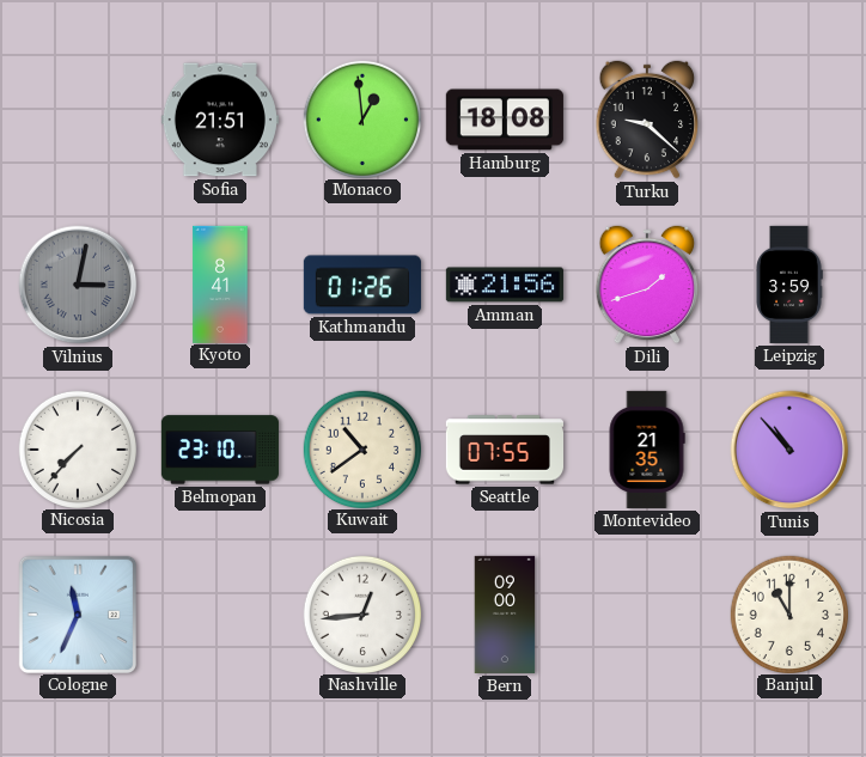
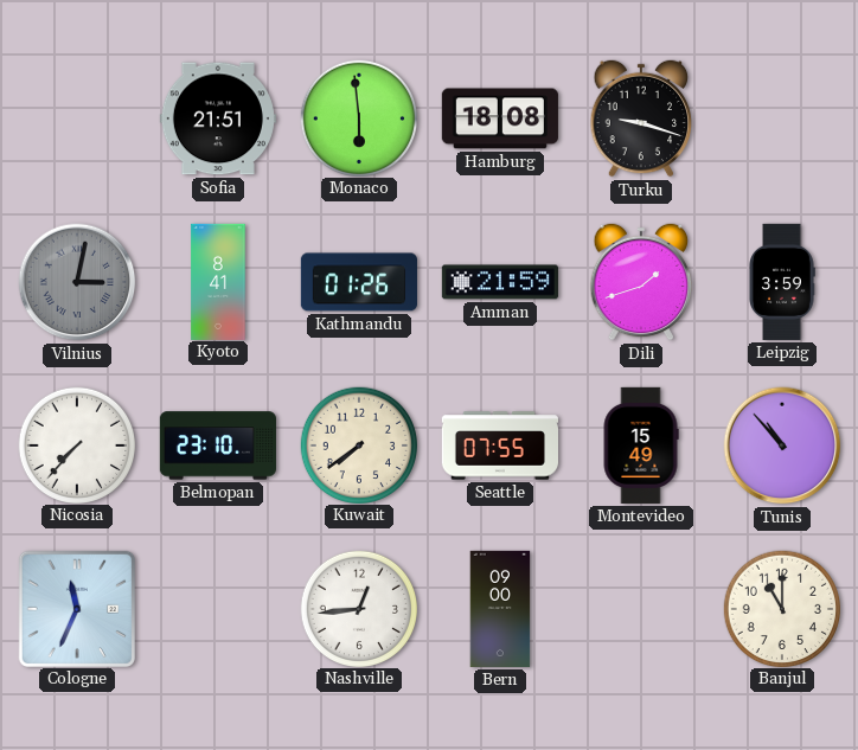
Monaco: 12:59 -> 5:59
Turku: 9:22 -> 9:18
Amman: 21:56 -> 21:59
Kuwait: 10:39 -> 7:39
Montevideo: 21:35 -> 15:49
